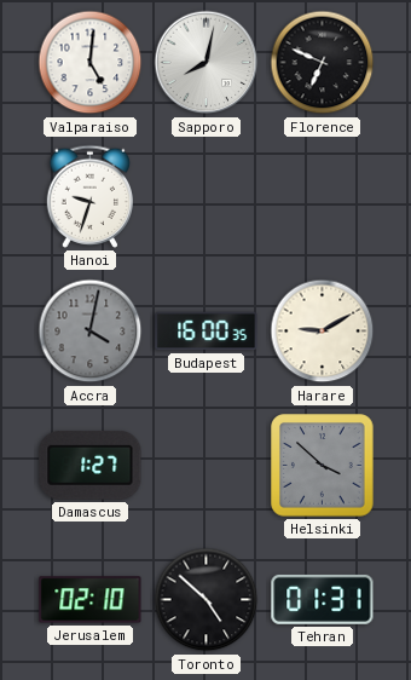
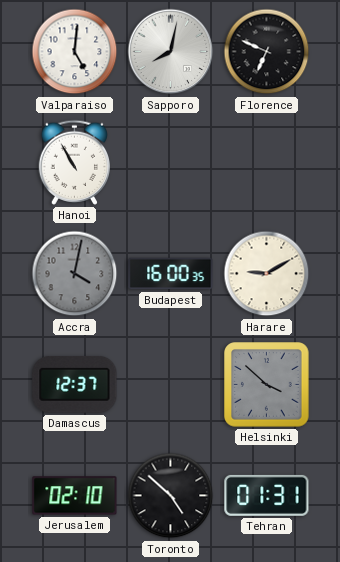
Hanoi: 9:33 -> 10:55
Damascus: 1:27 -> 12:37
